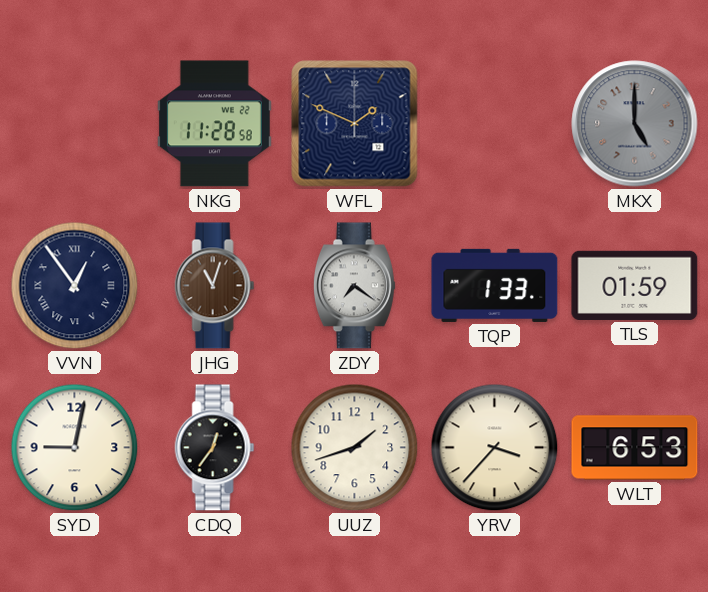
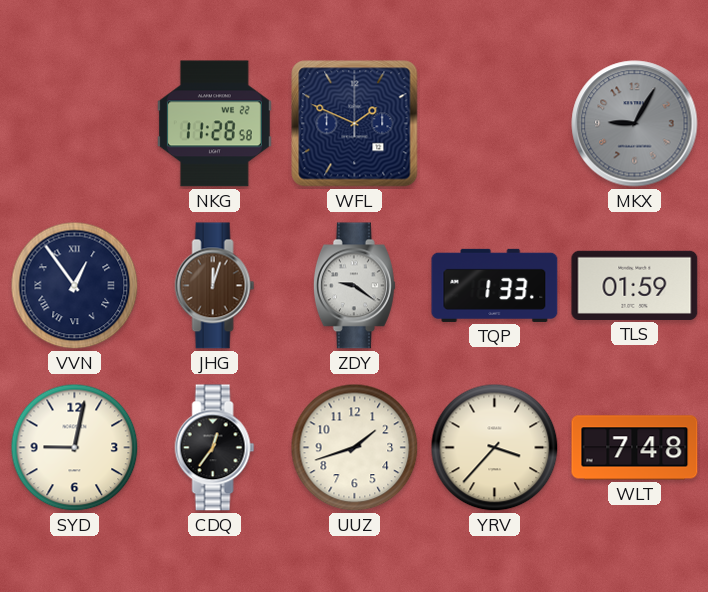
MKX: 5:00 -> 9:05
JHG: 11:03 -> 12:03
ZDY: 7:21 -> 9:21
WLT: 6:53 -> 7:48
